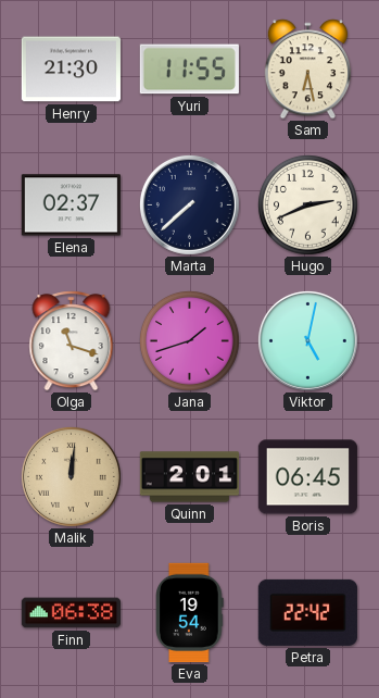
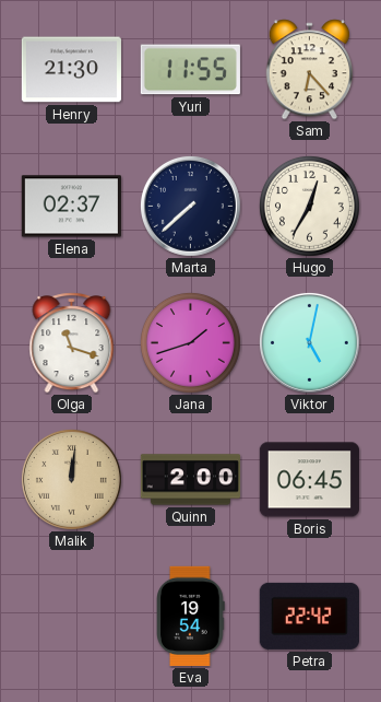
Sam: 6:28 -> 6:23
Hugo: 2:41 -> 12:35
Quinn: 2:01 -> 2:00
Finn: 06:38 -> none
